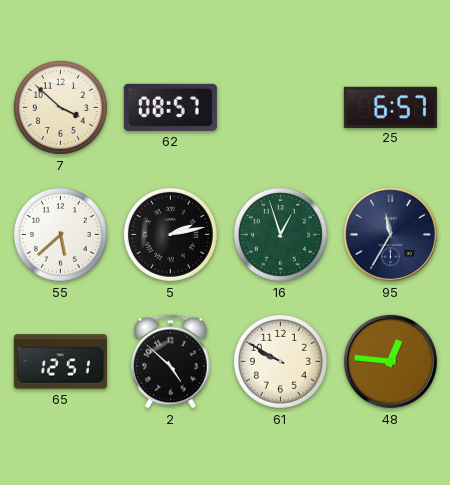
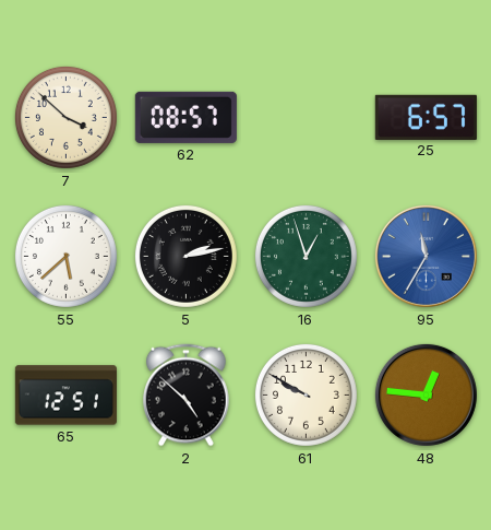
95 dial: navy -> blue
